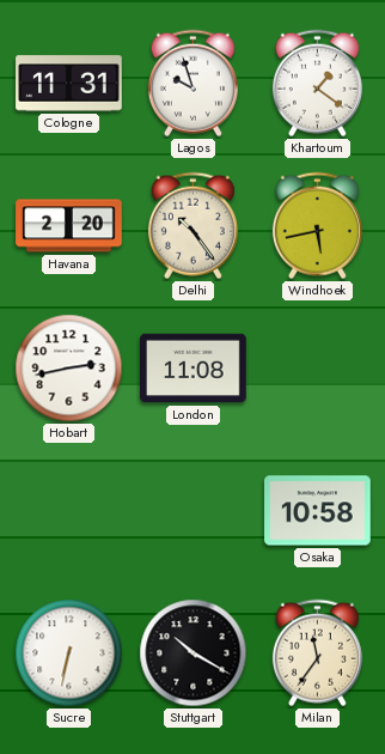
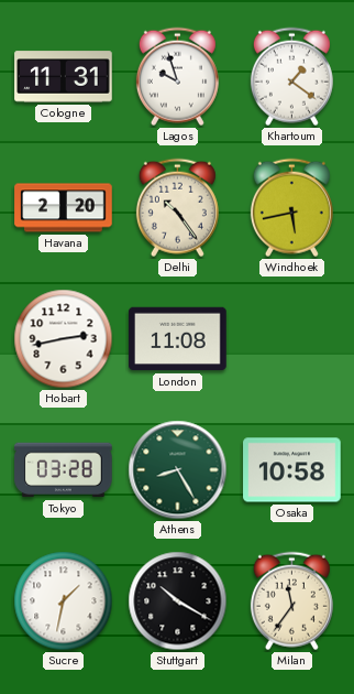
Tokyo: none -> 03:28
Athens: none -> 8:25
Sucre: 6:32 -> 1:32
